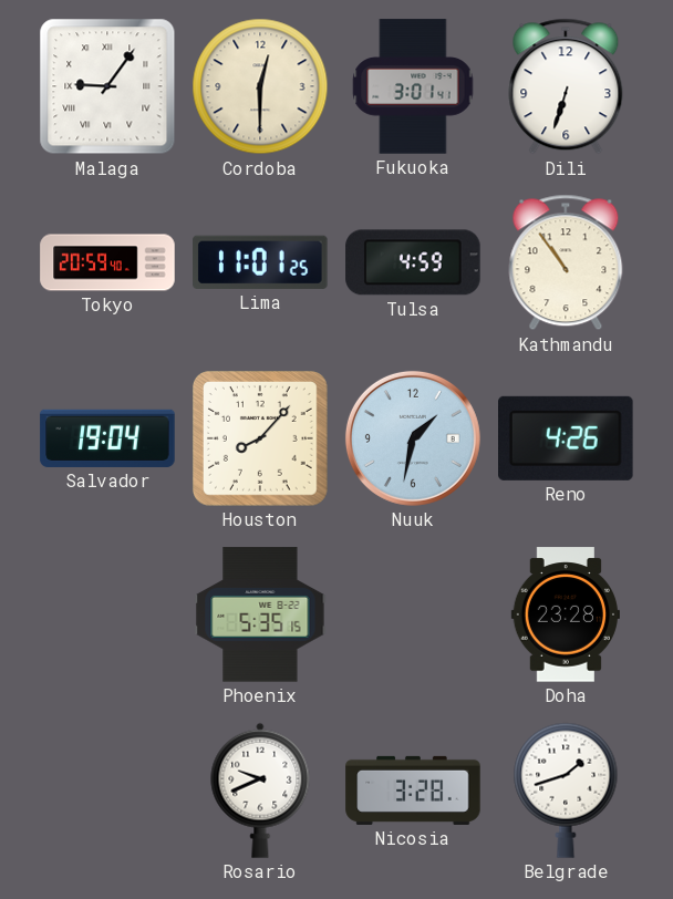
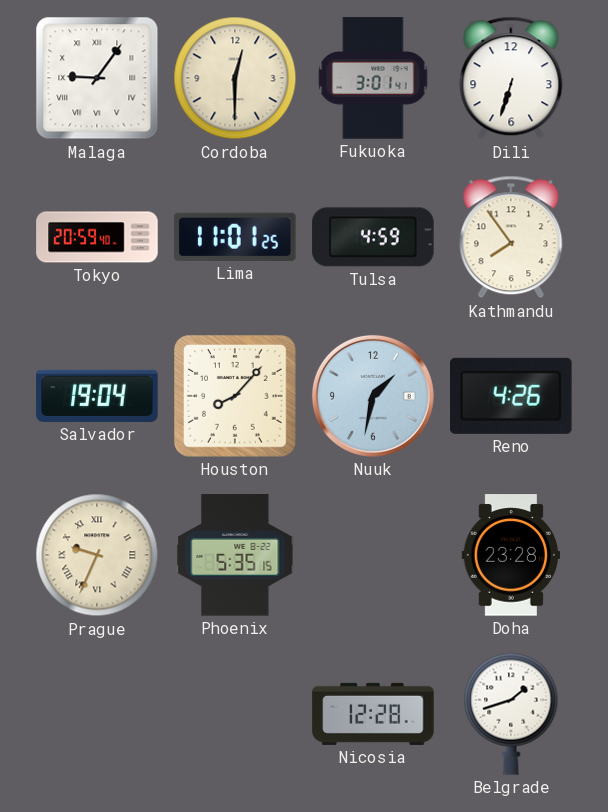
Kathmandu: 10:54 -> 7:54
Prague: none -> 9:34
Rosario: 9:41 -> none
Nicosia: 3:28 -> 12:28
